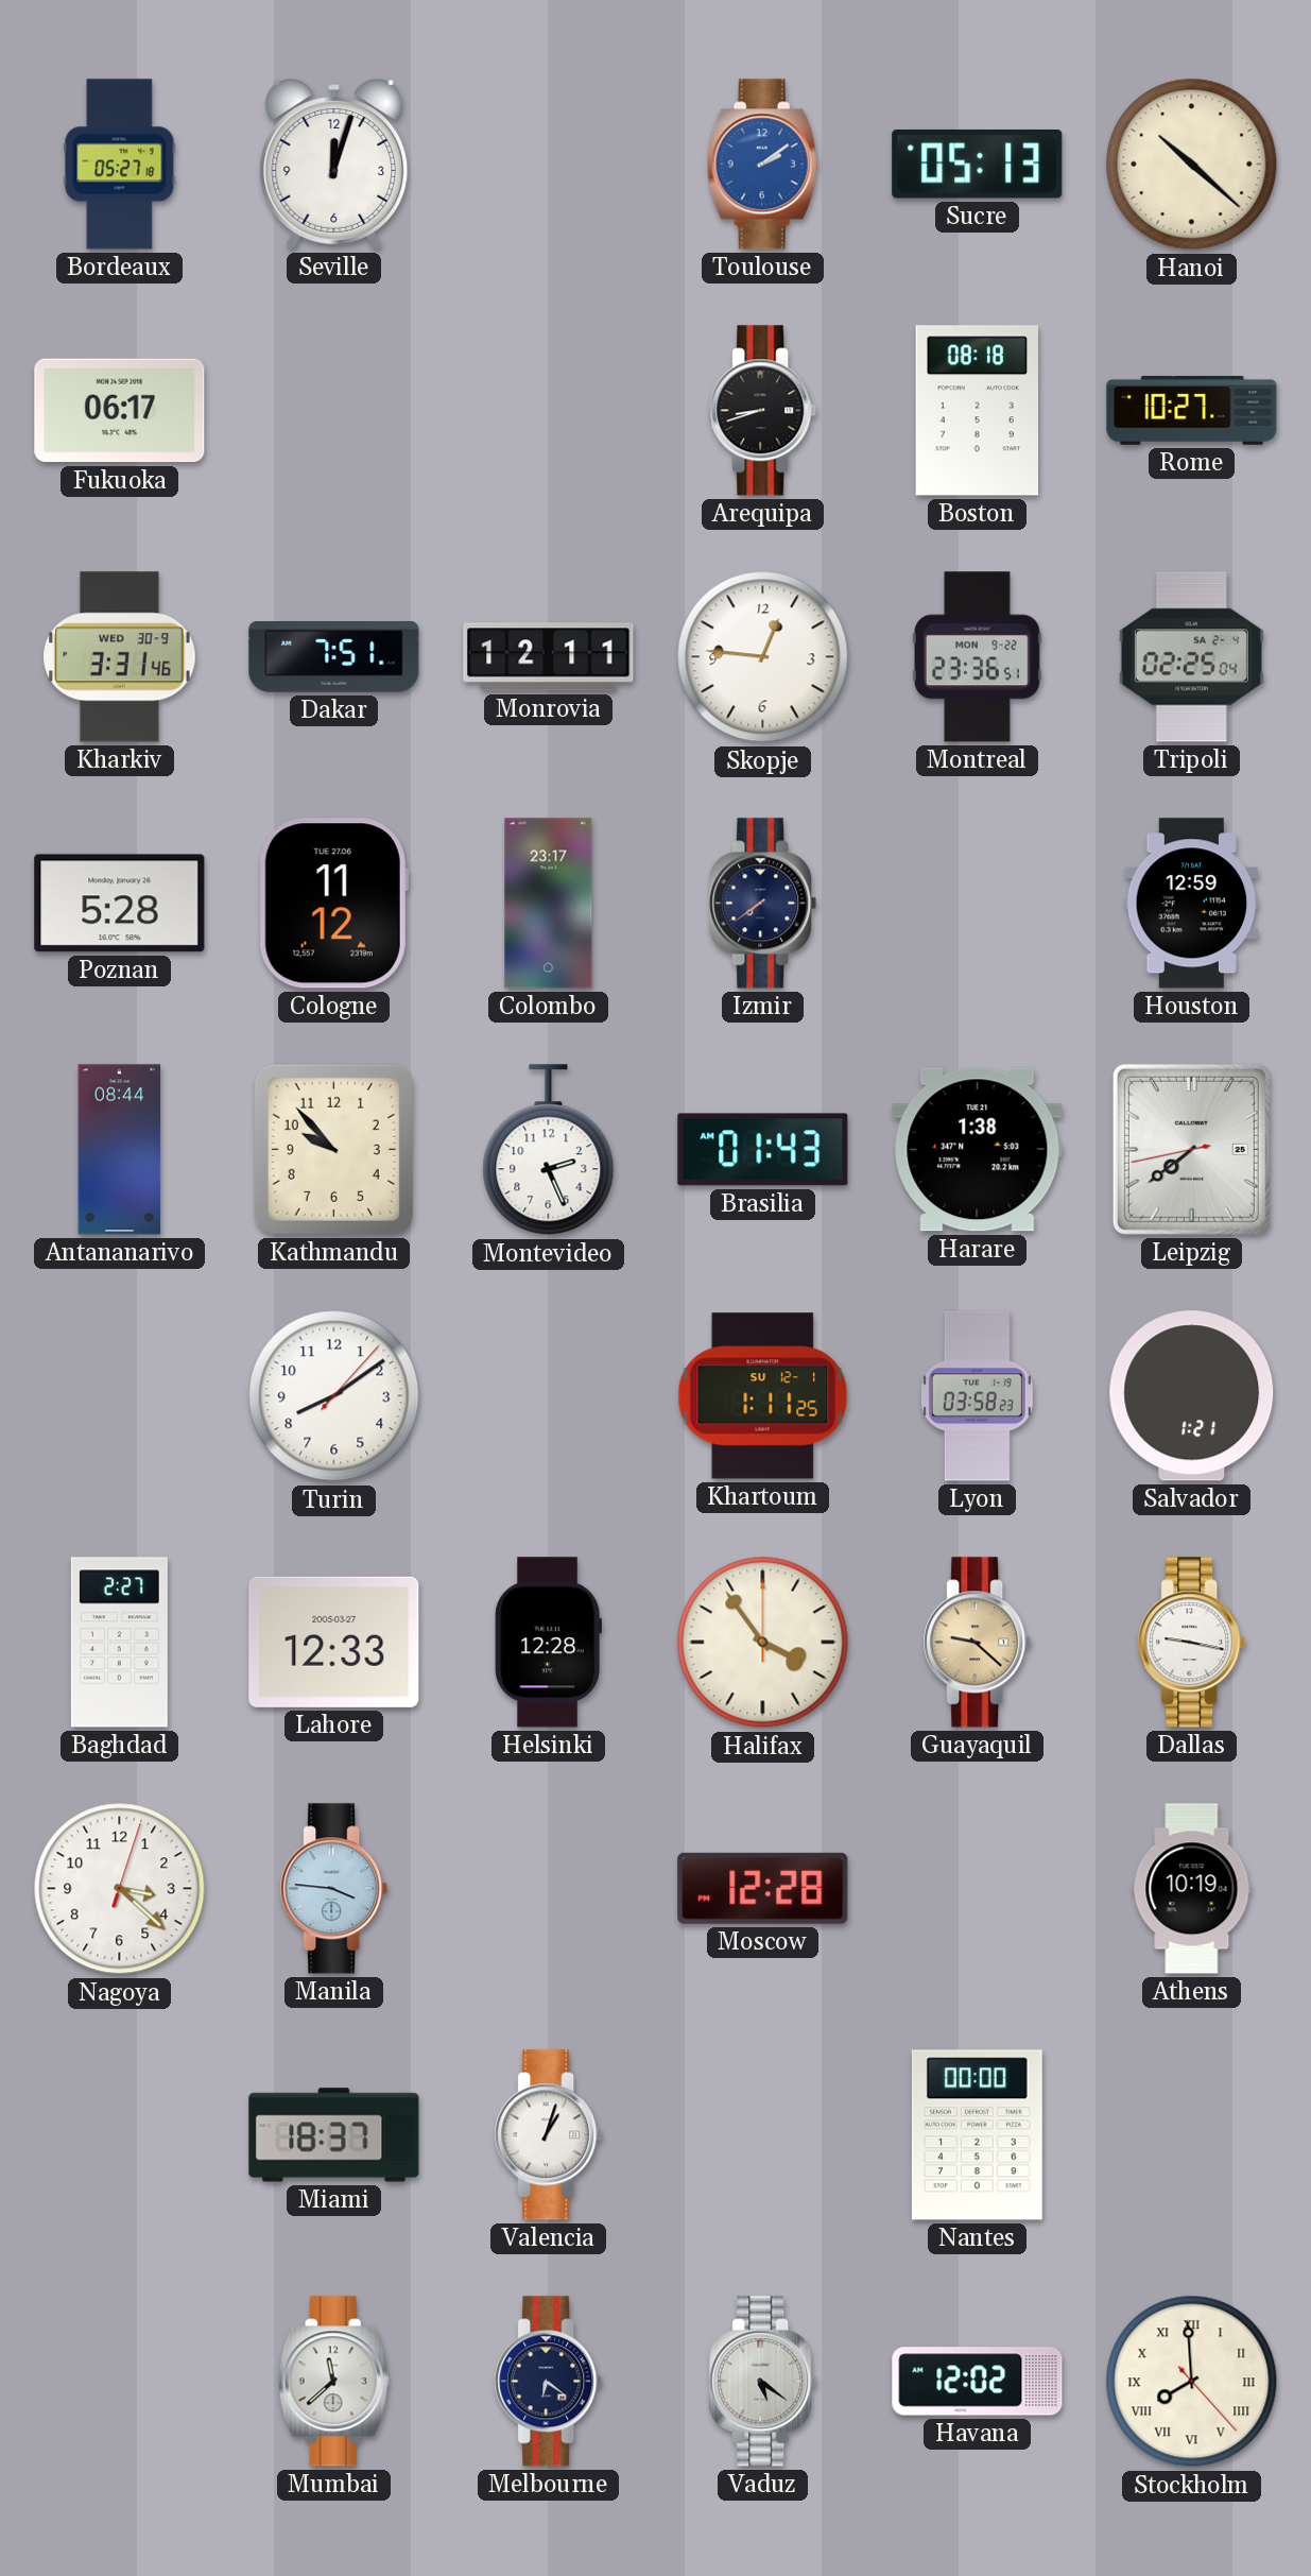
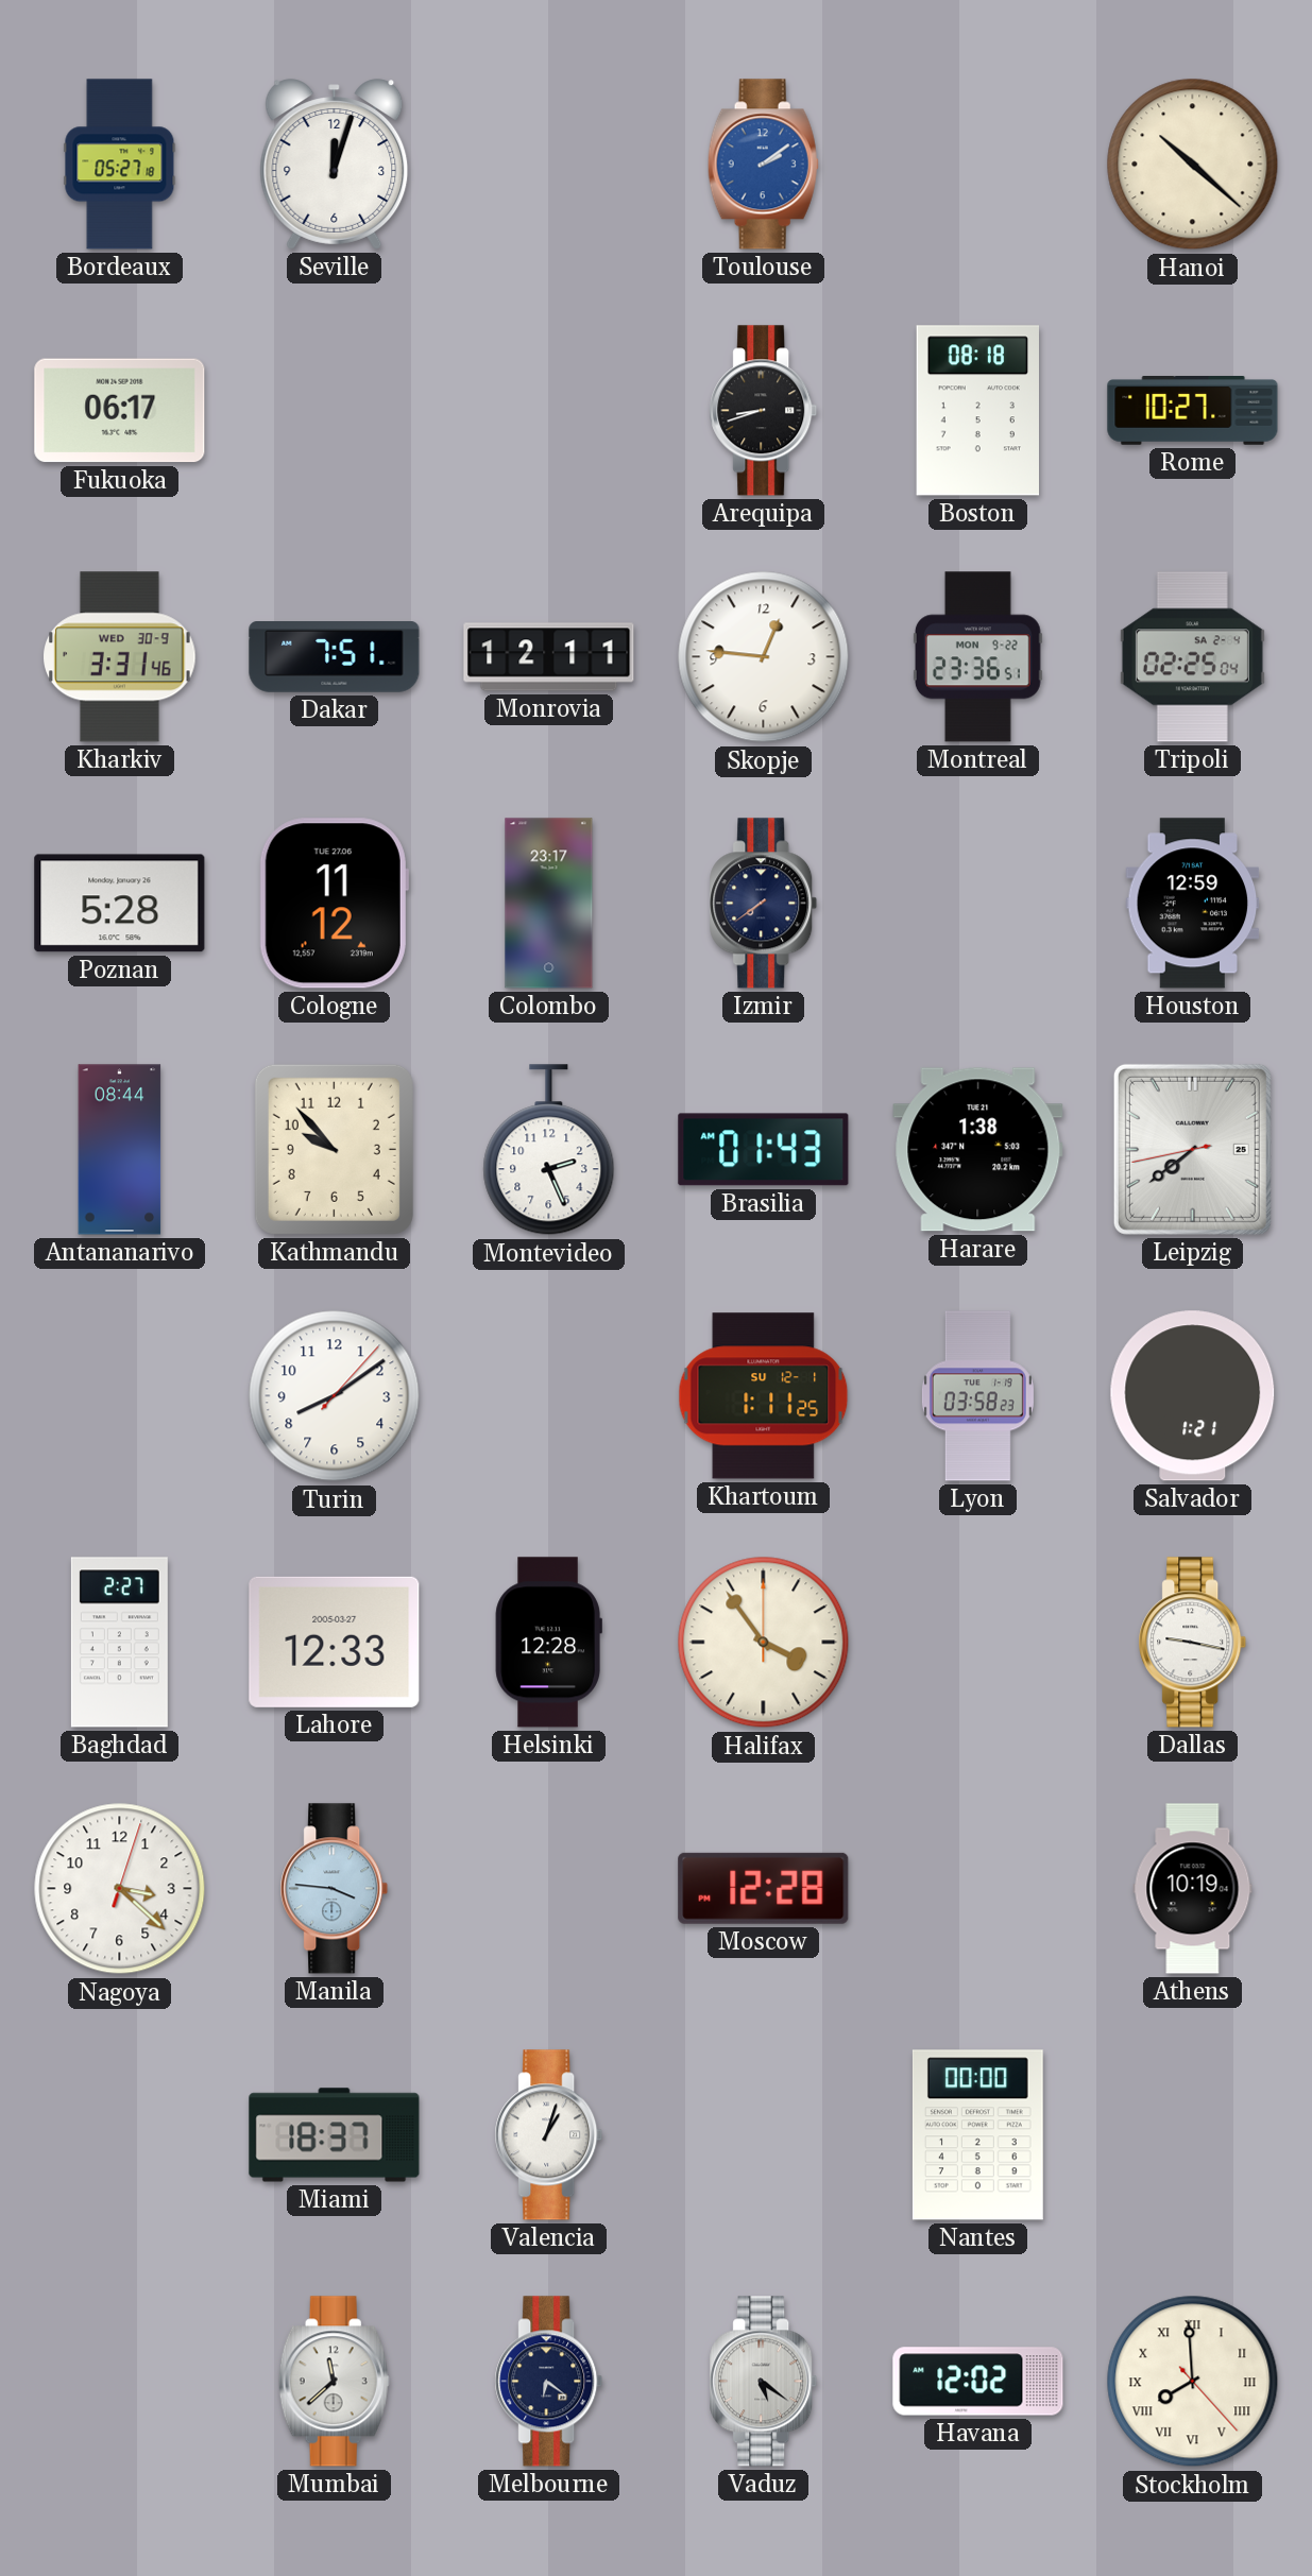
Sucre: 05:13 -> none
Guayaquil: 9:22 -> none
